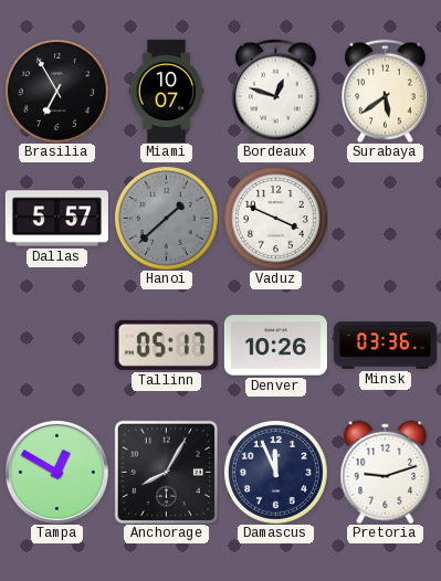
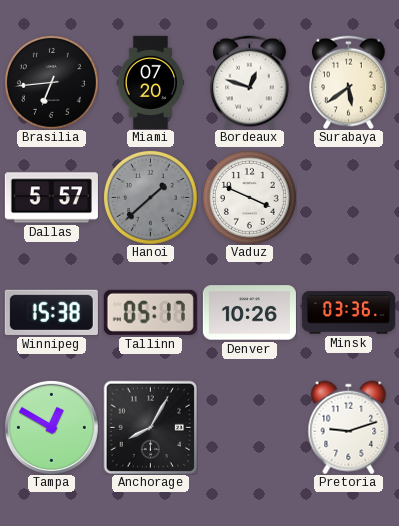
Brasilia: 6:55 -> 6:44
Miami: 10:07 -> 07:20
Winnipeg: none -> 15:38
Damascus: 11:56 -> none
